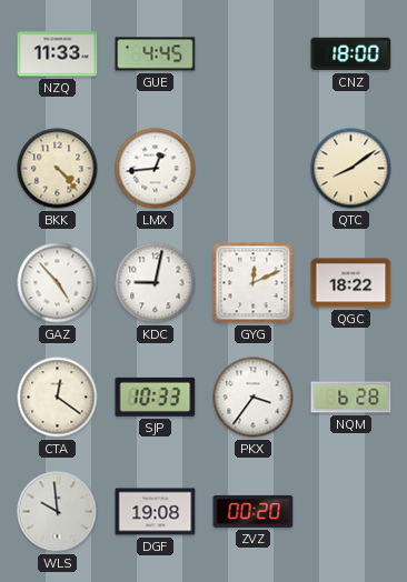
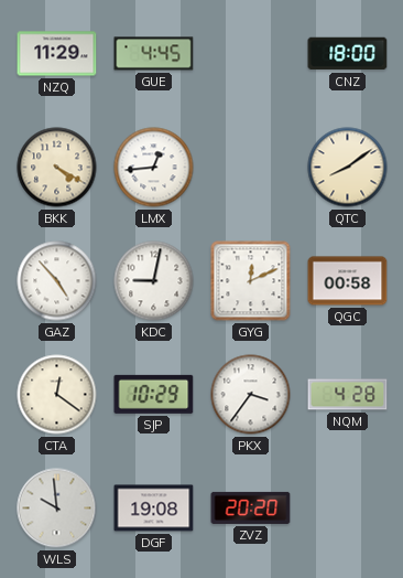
NZQ: 11:33 -> 11:29
BKK: 4:23 -> 4:20
QGC: 18:22 -> 00:58
SJP: 10:33 -> 10:29
NQM: 6:28 -> 4:28
ZVZ: 00:20 -> 20:20
